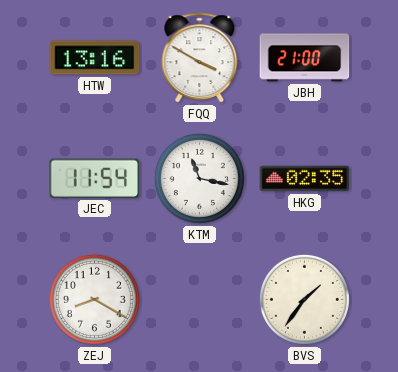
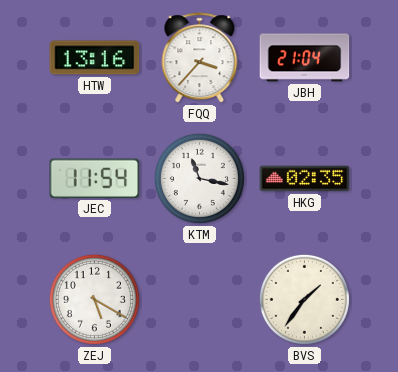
FQQ: 3:50 -> 3:37
JBH: 21:00 -> 21:04
ZEJ: 8:20 -> 5:20
